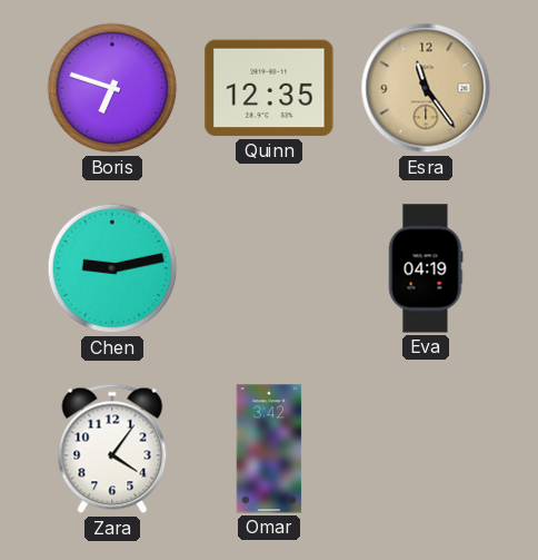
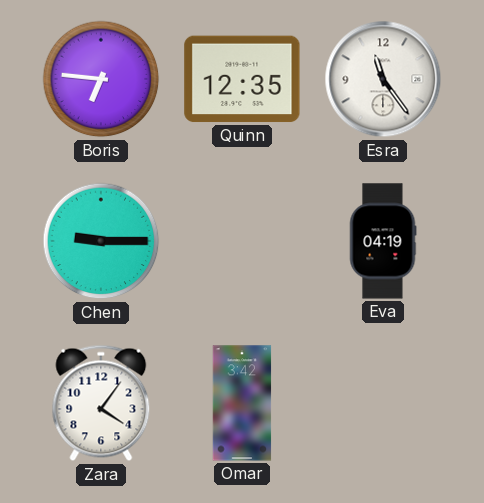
Boris: 6:48 -> 6:46
Esra dial: champagne -> white
Chen: 9:13 -> 9:15
